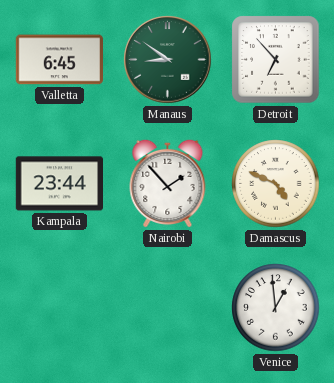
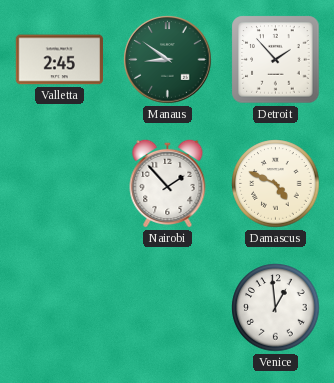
Valletta: 6:45 -> 2:45
Detroit: 6:53 -> 1:53
Kampala: 23:44 -> none
